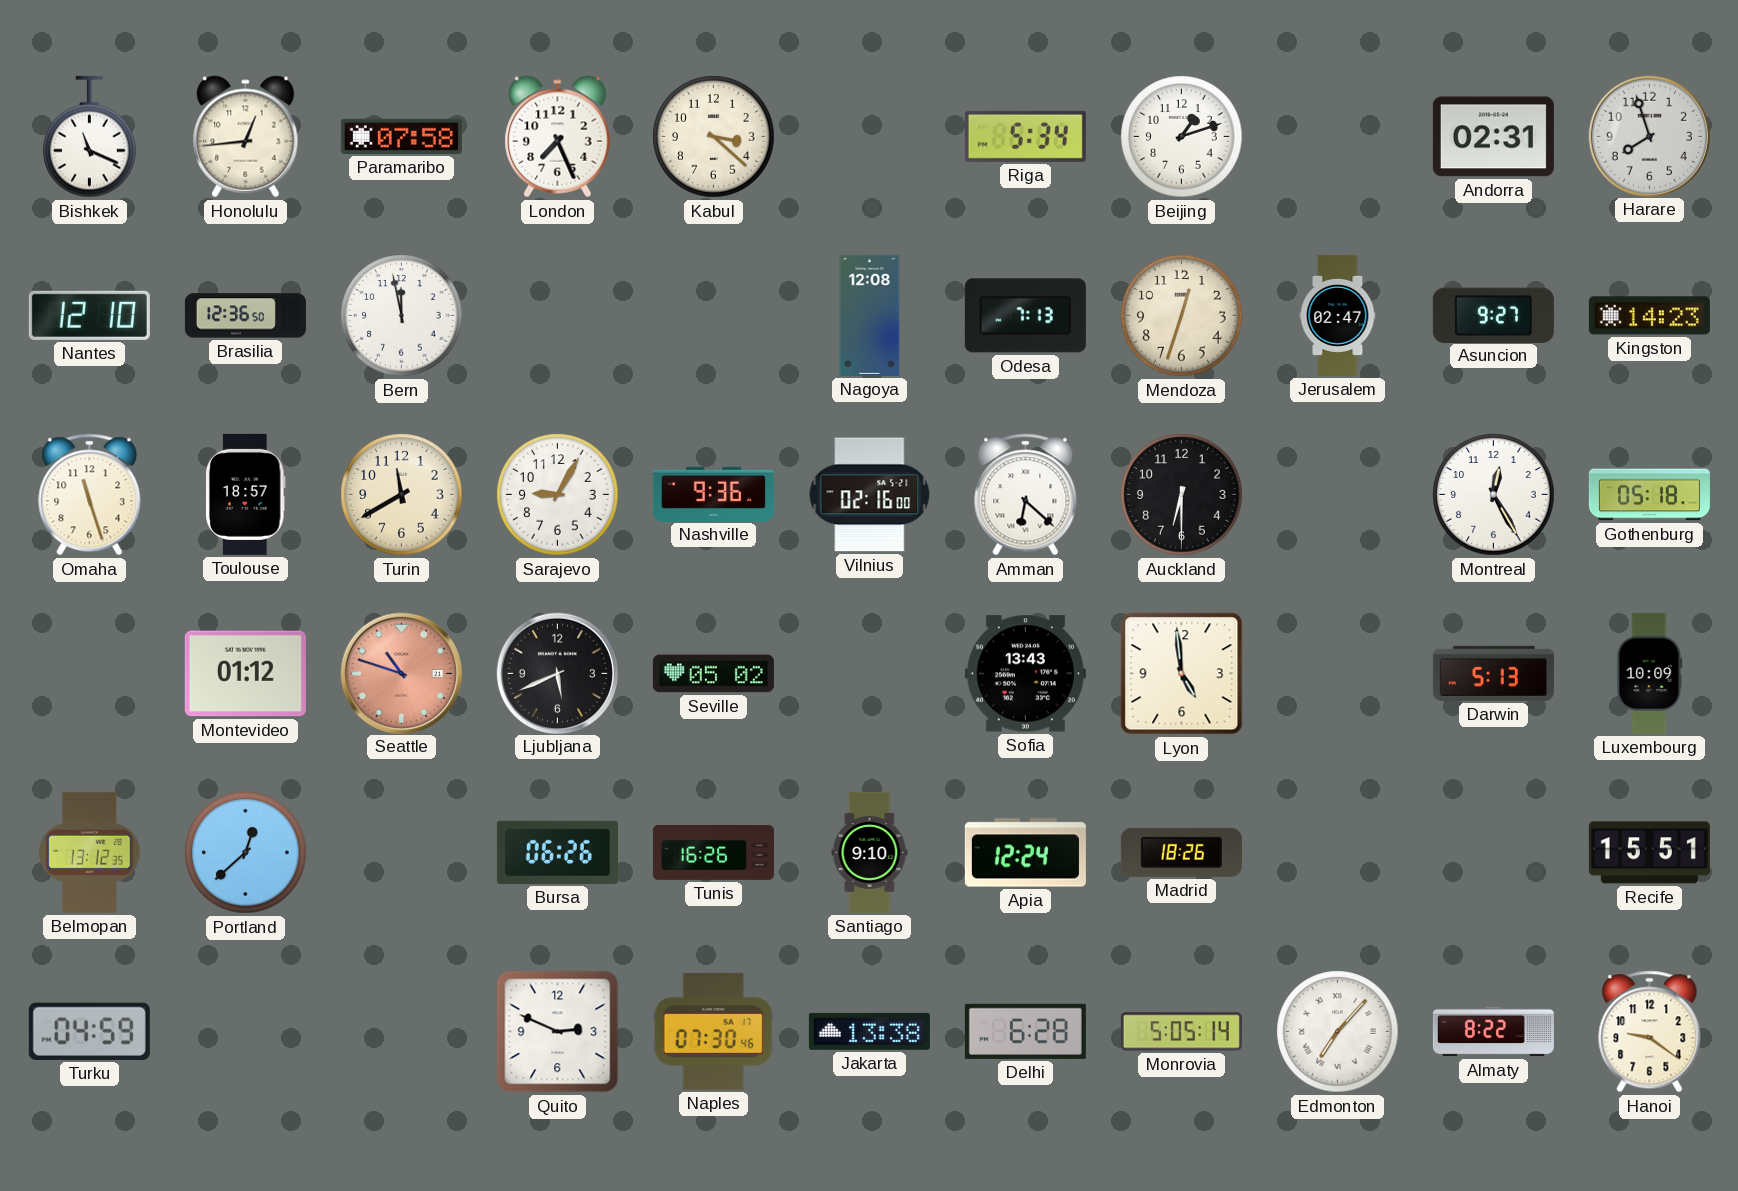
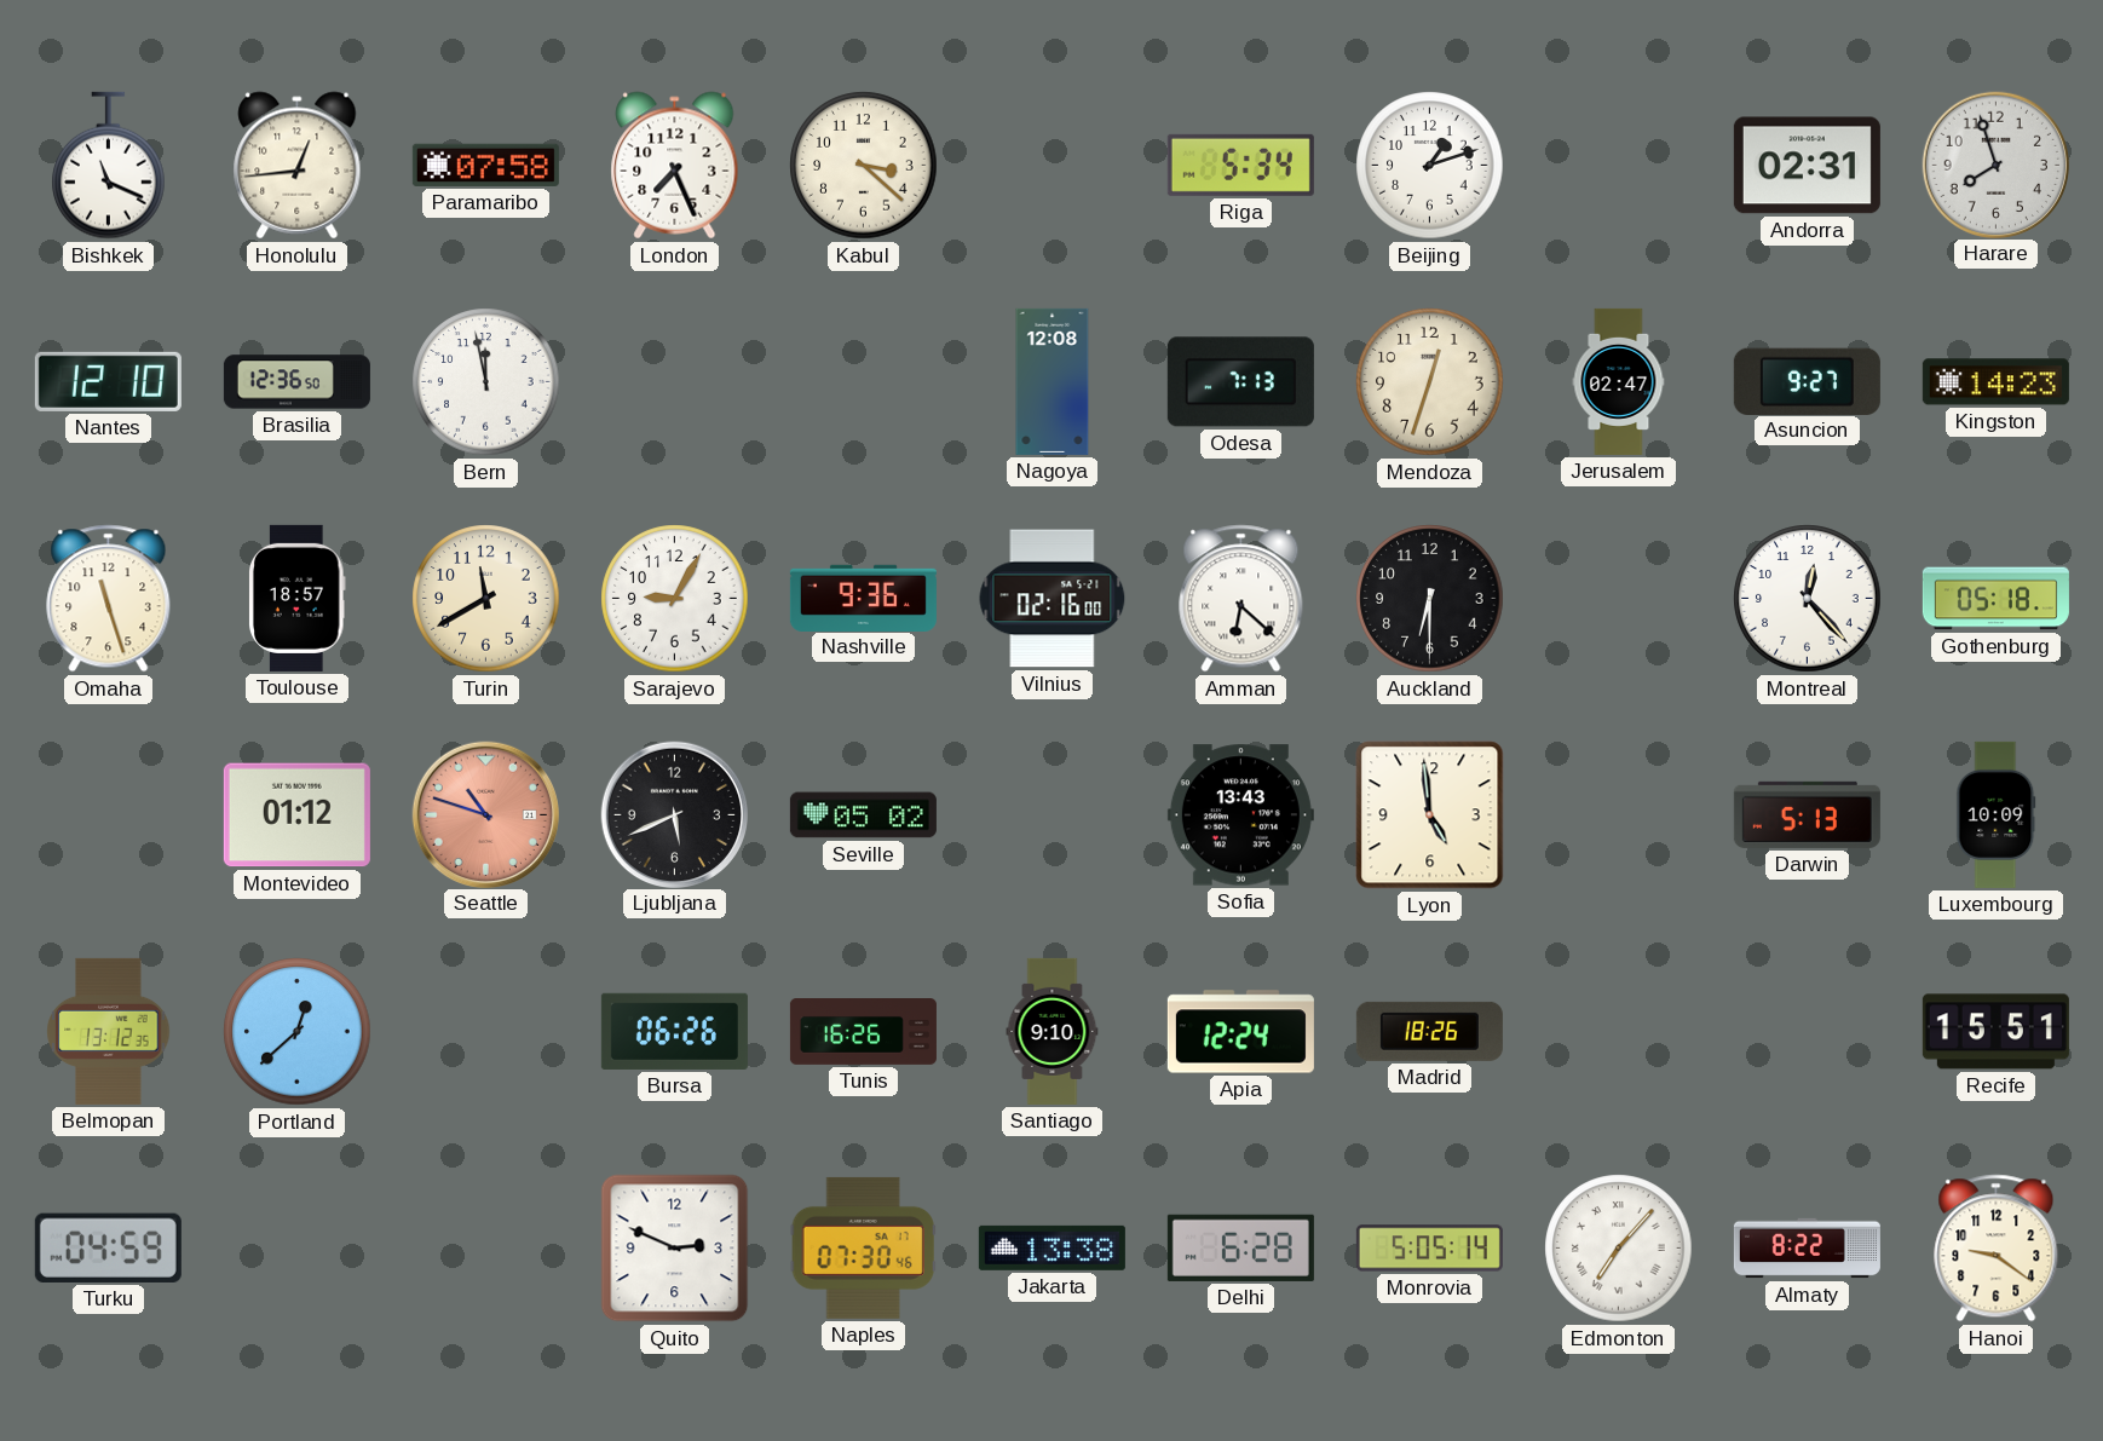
Montreal: 12:25 -> 12:23
